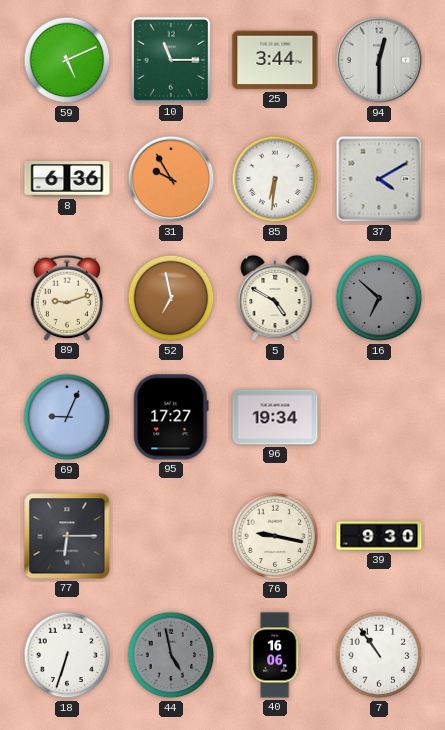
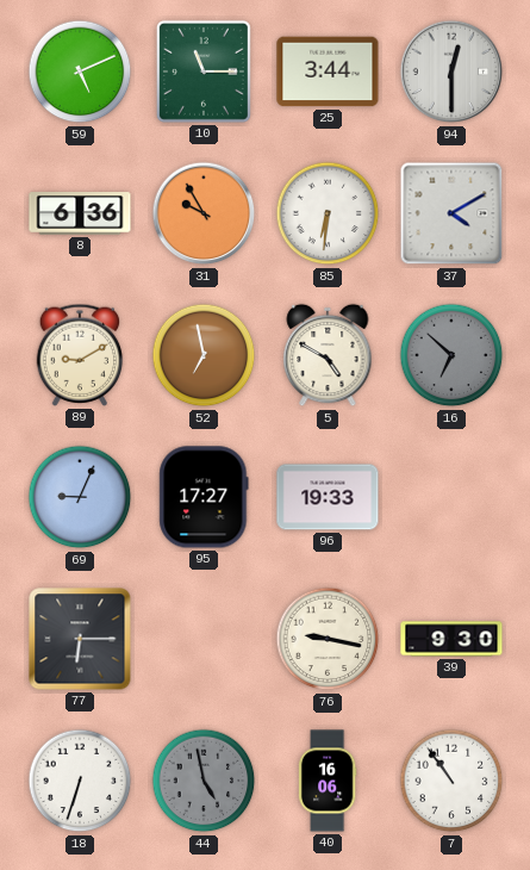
89: 9:12 -> 9:10
96: 19:34 -> 19:33
